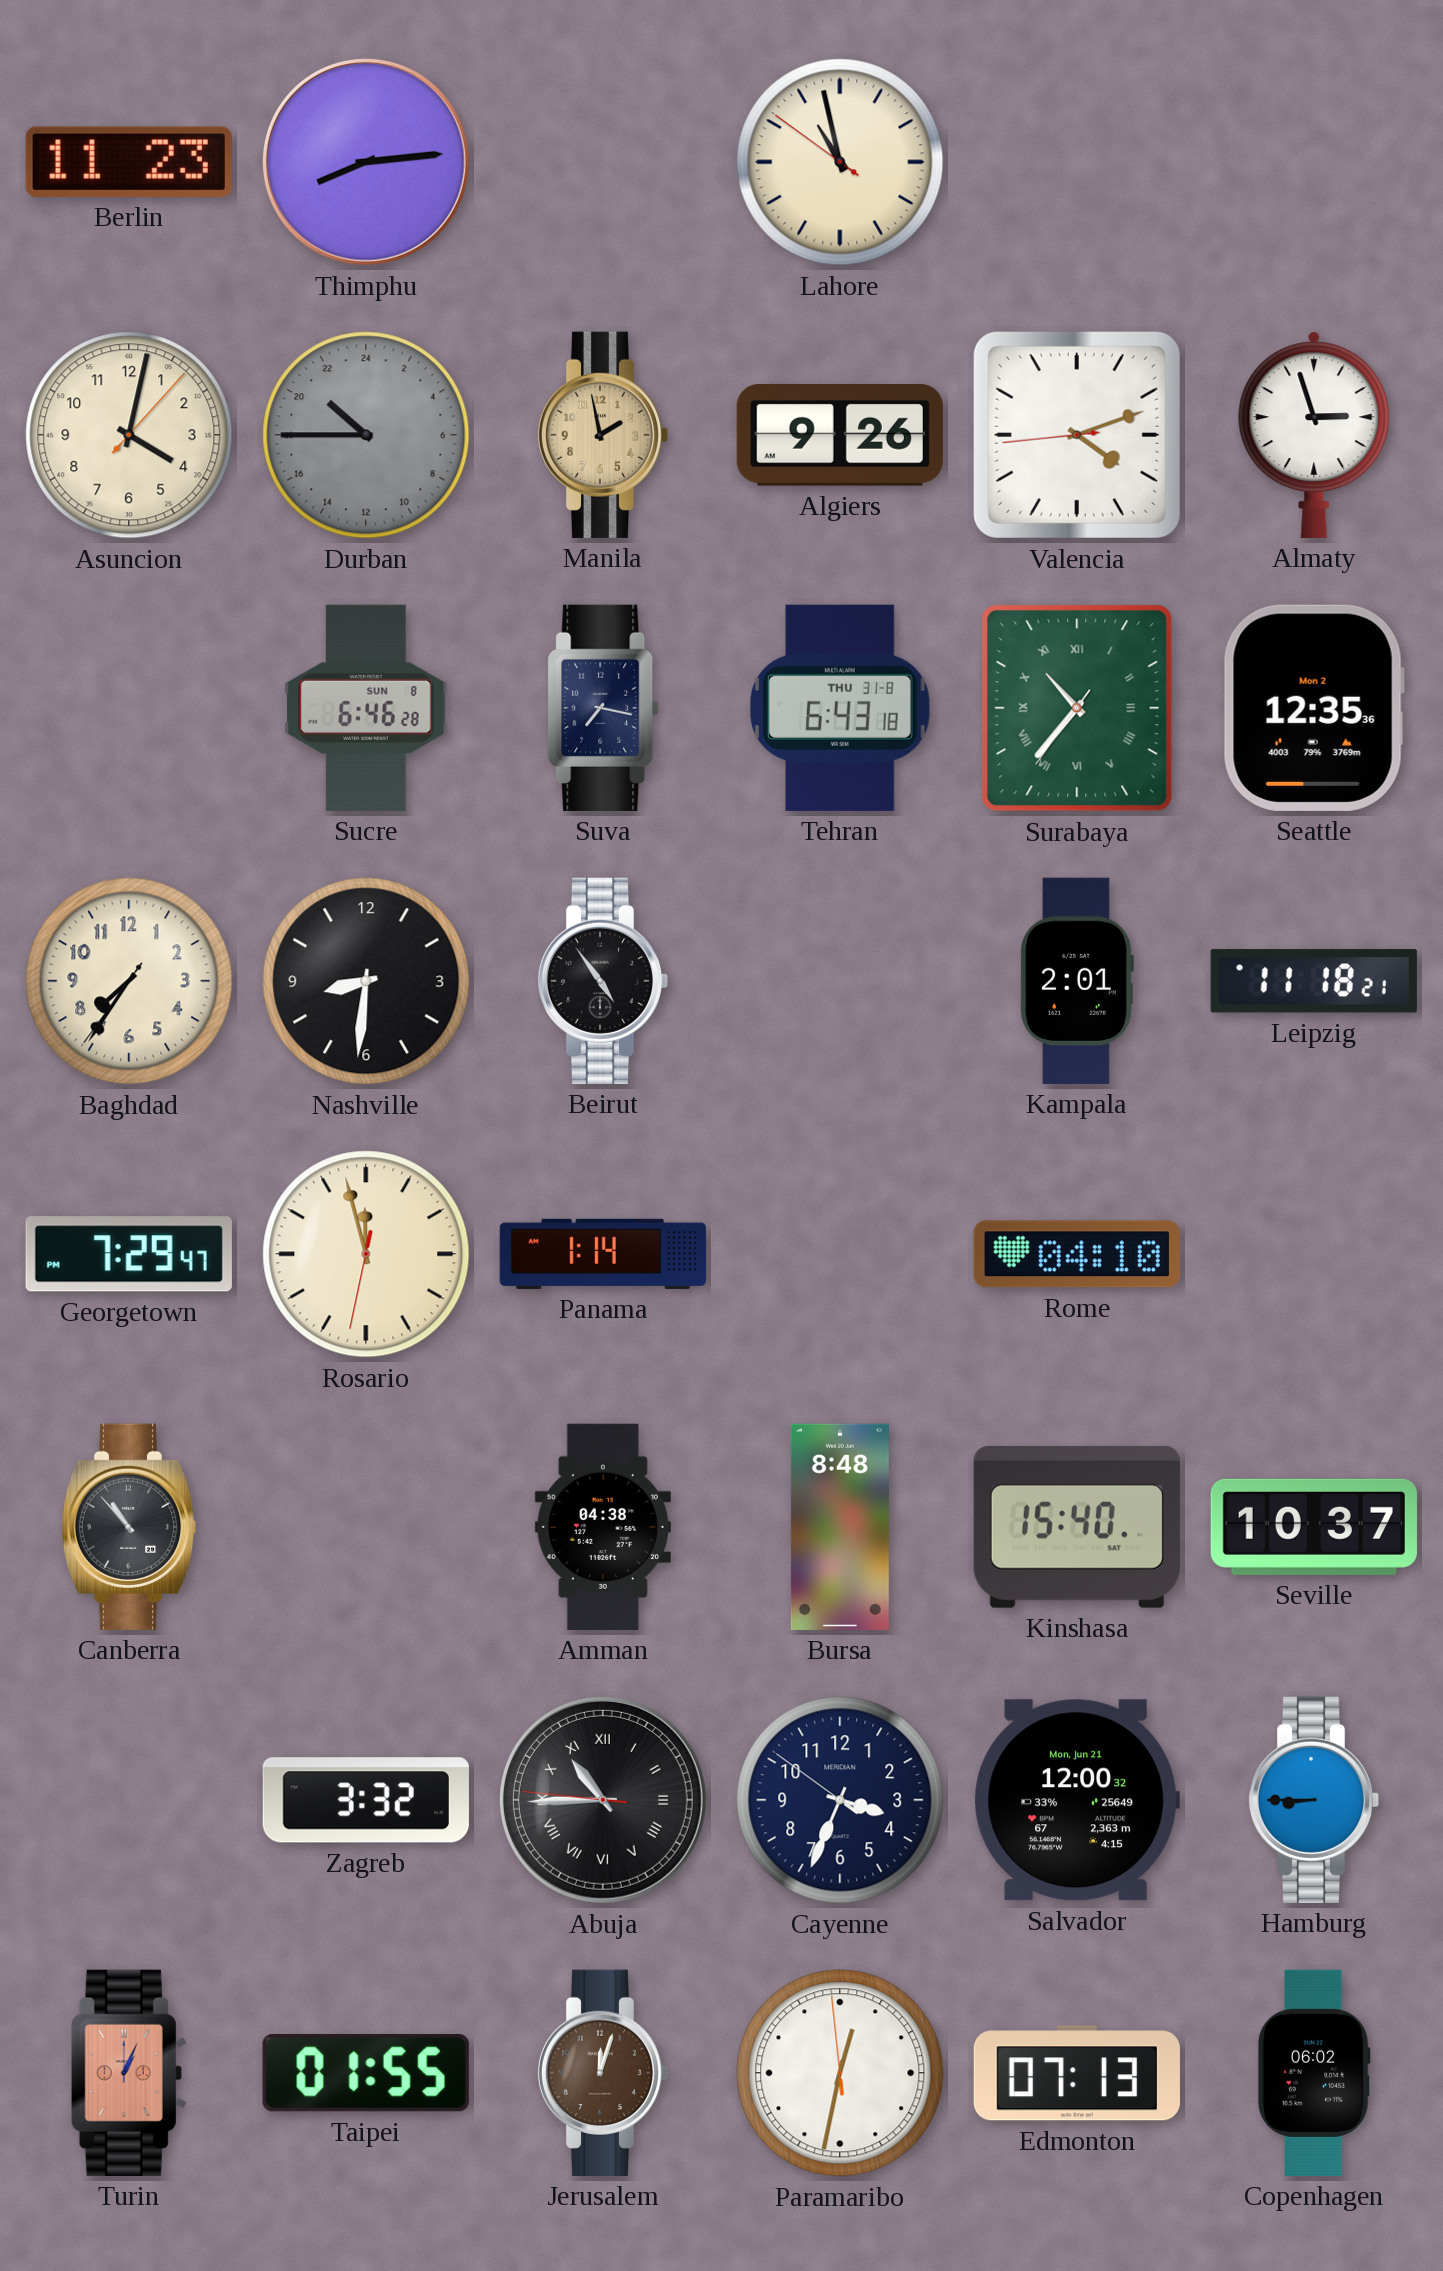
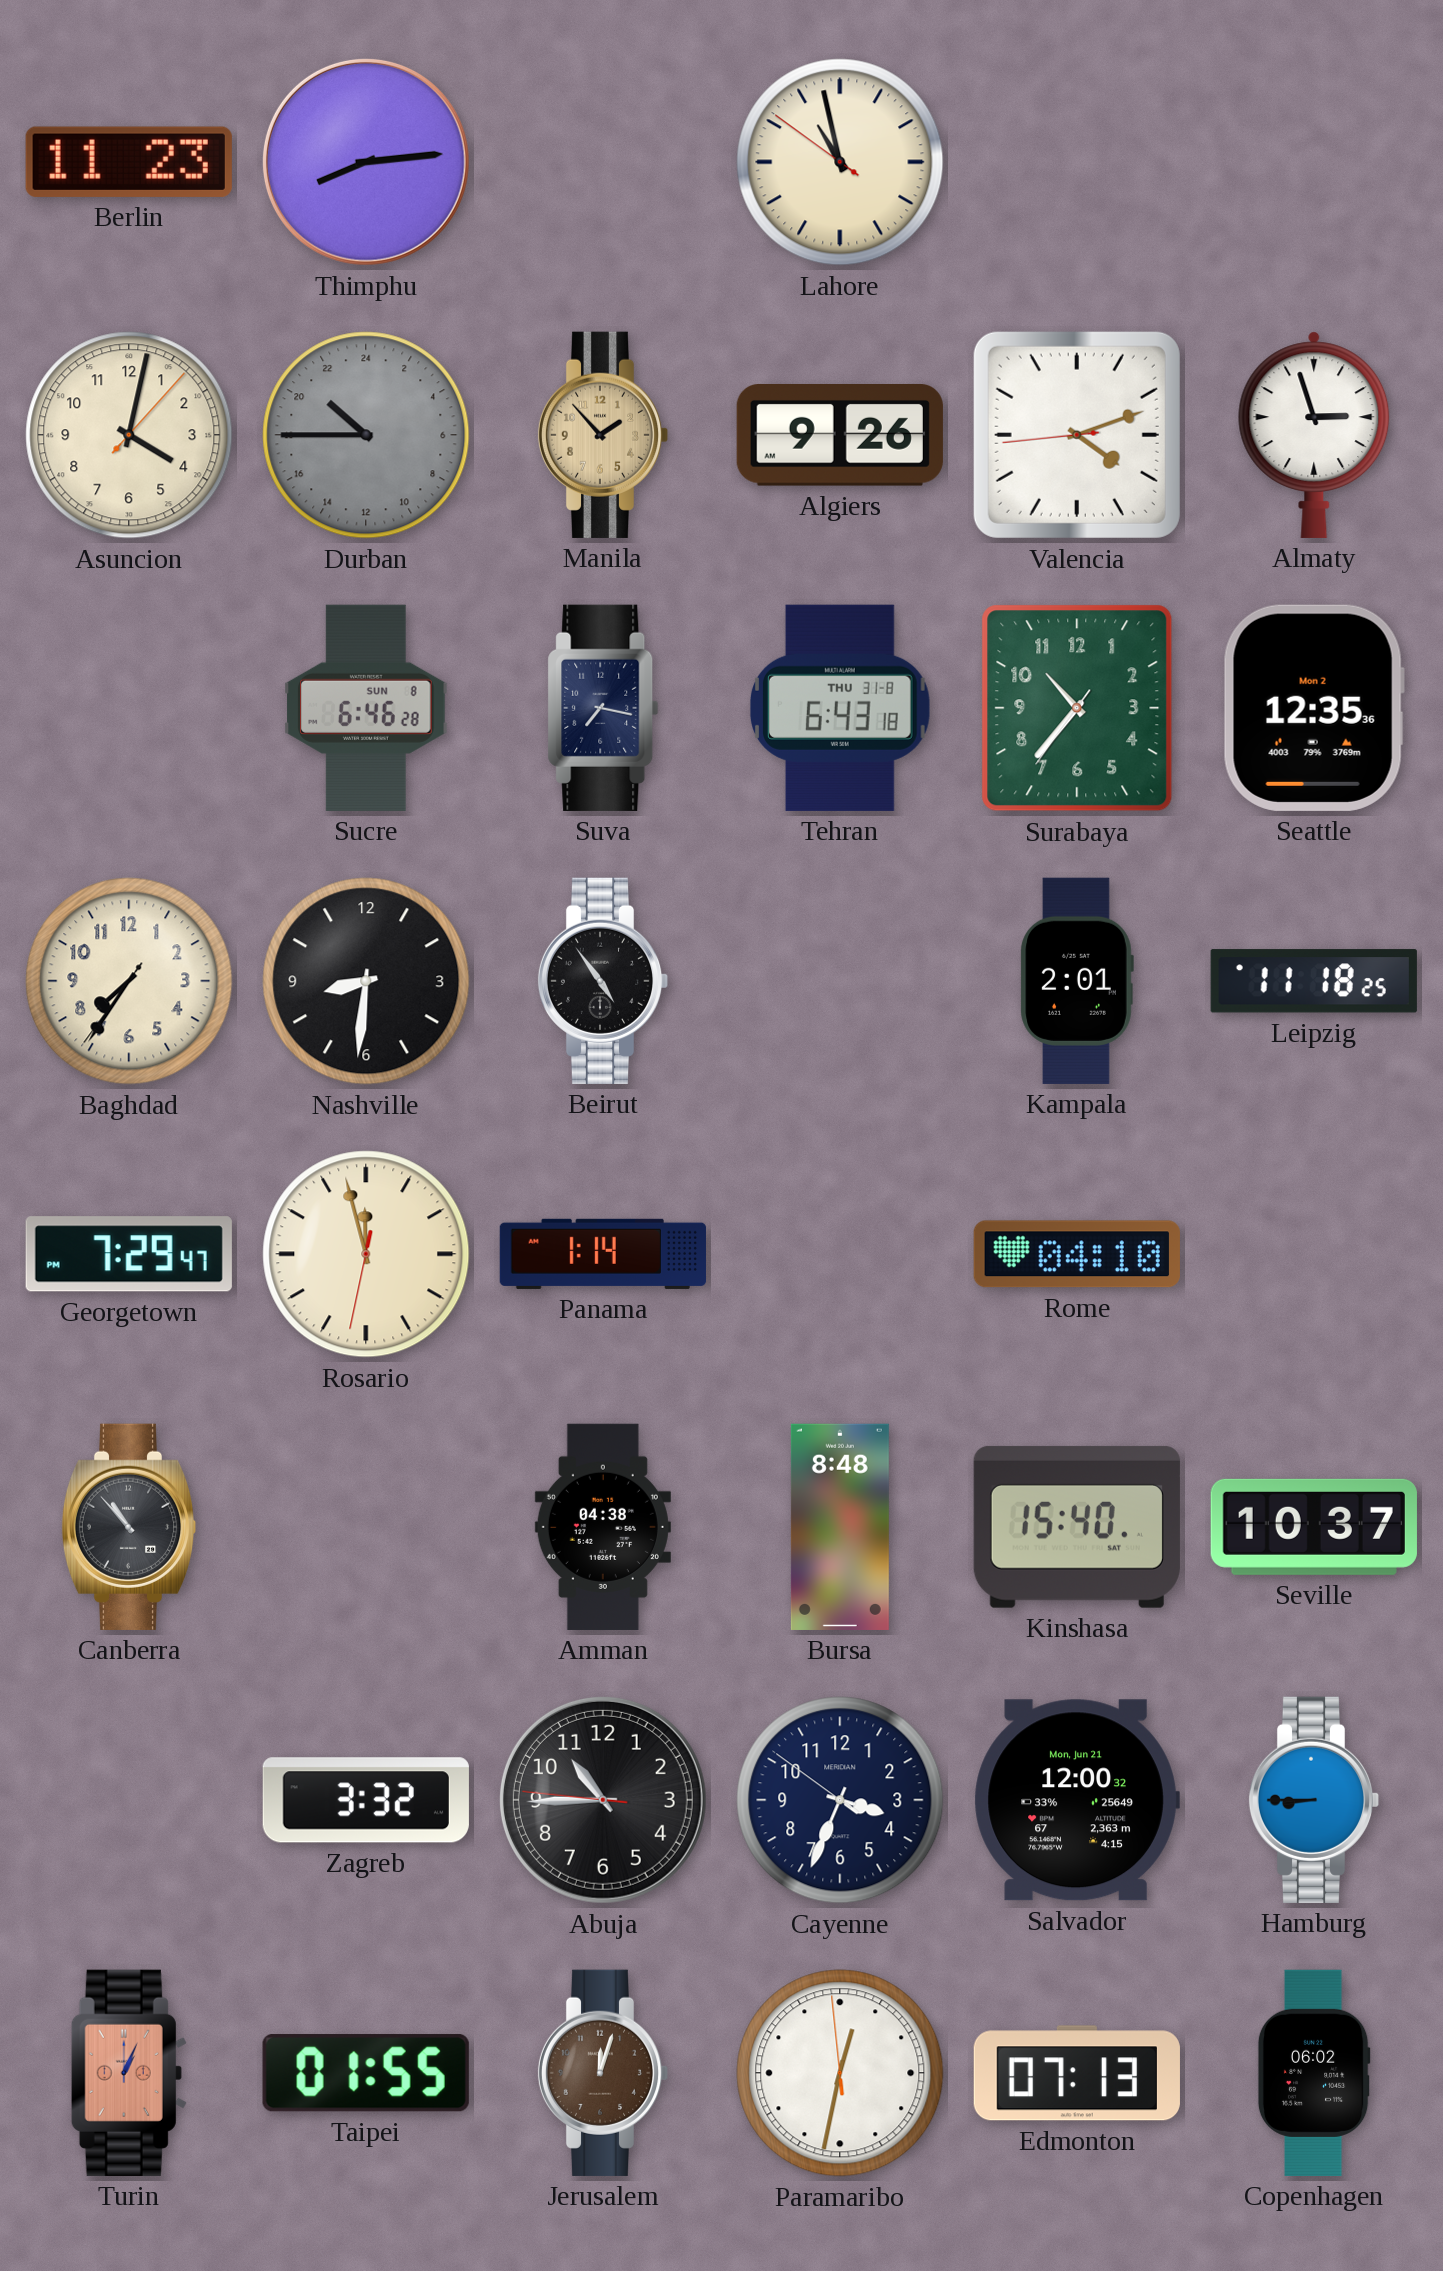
Manila: 1:58 -> 1:53
Surabaya numerals: Roman -> Arabic
Leipzig: 11:18:21 -> 11:18:25
Abuja numerals: Roman -> Arabic
